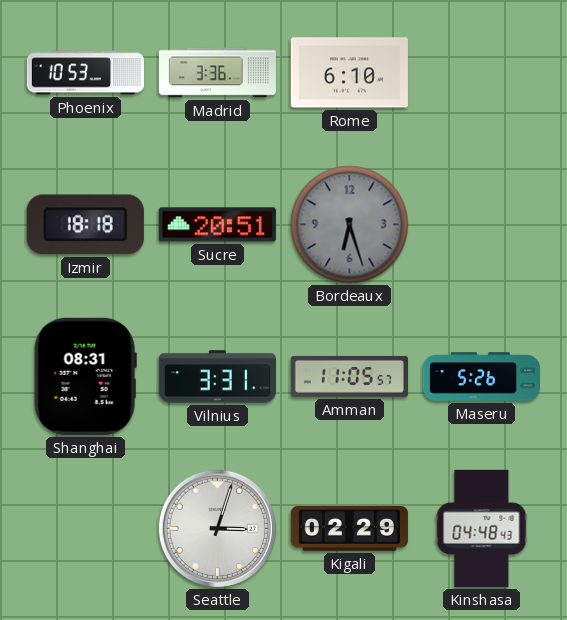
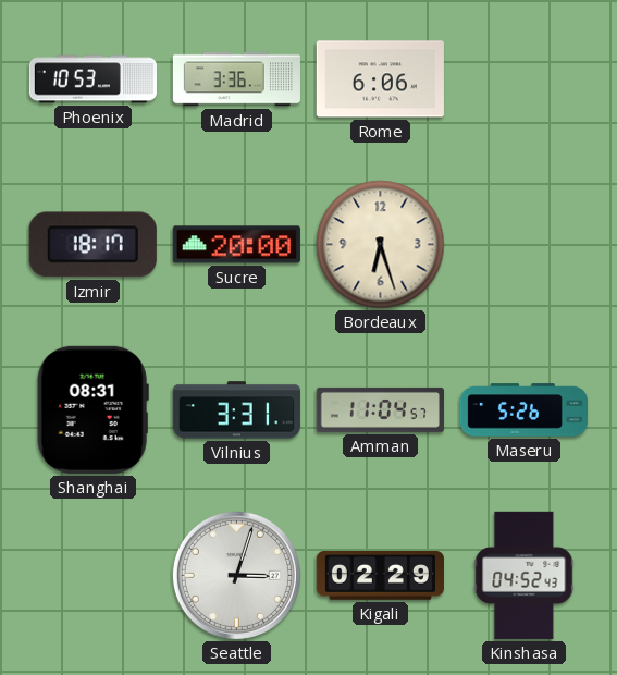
Rome: 6:10 -> 6:06
Izmir: 18:18 -> 18:17
Sucre: 20:51 -> 20:00
Bordeaux dial: grey -> cream
Amman: 11:05 -> 11:04
Kinshasa: 04:48 -> 04:52
